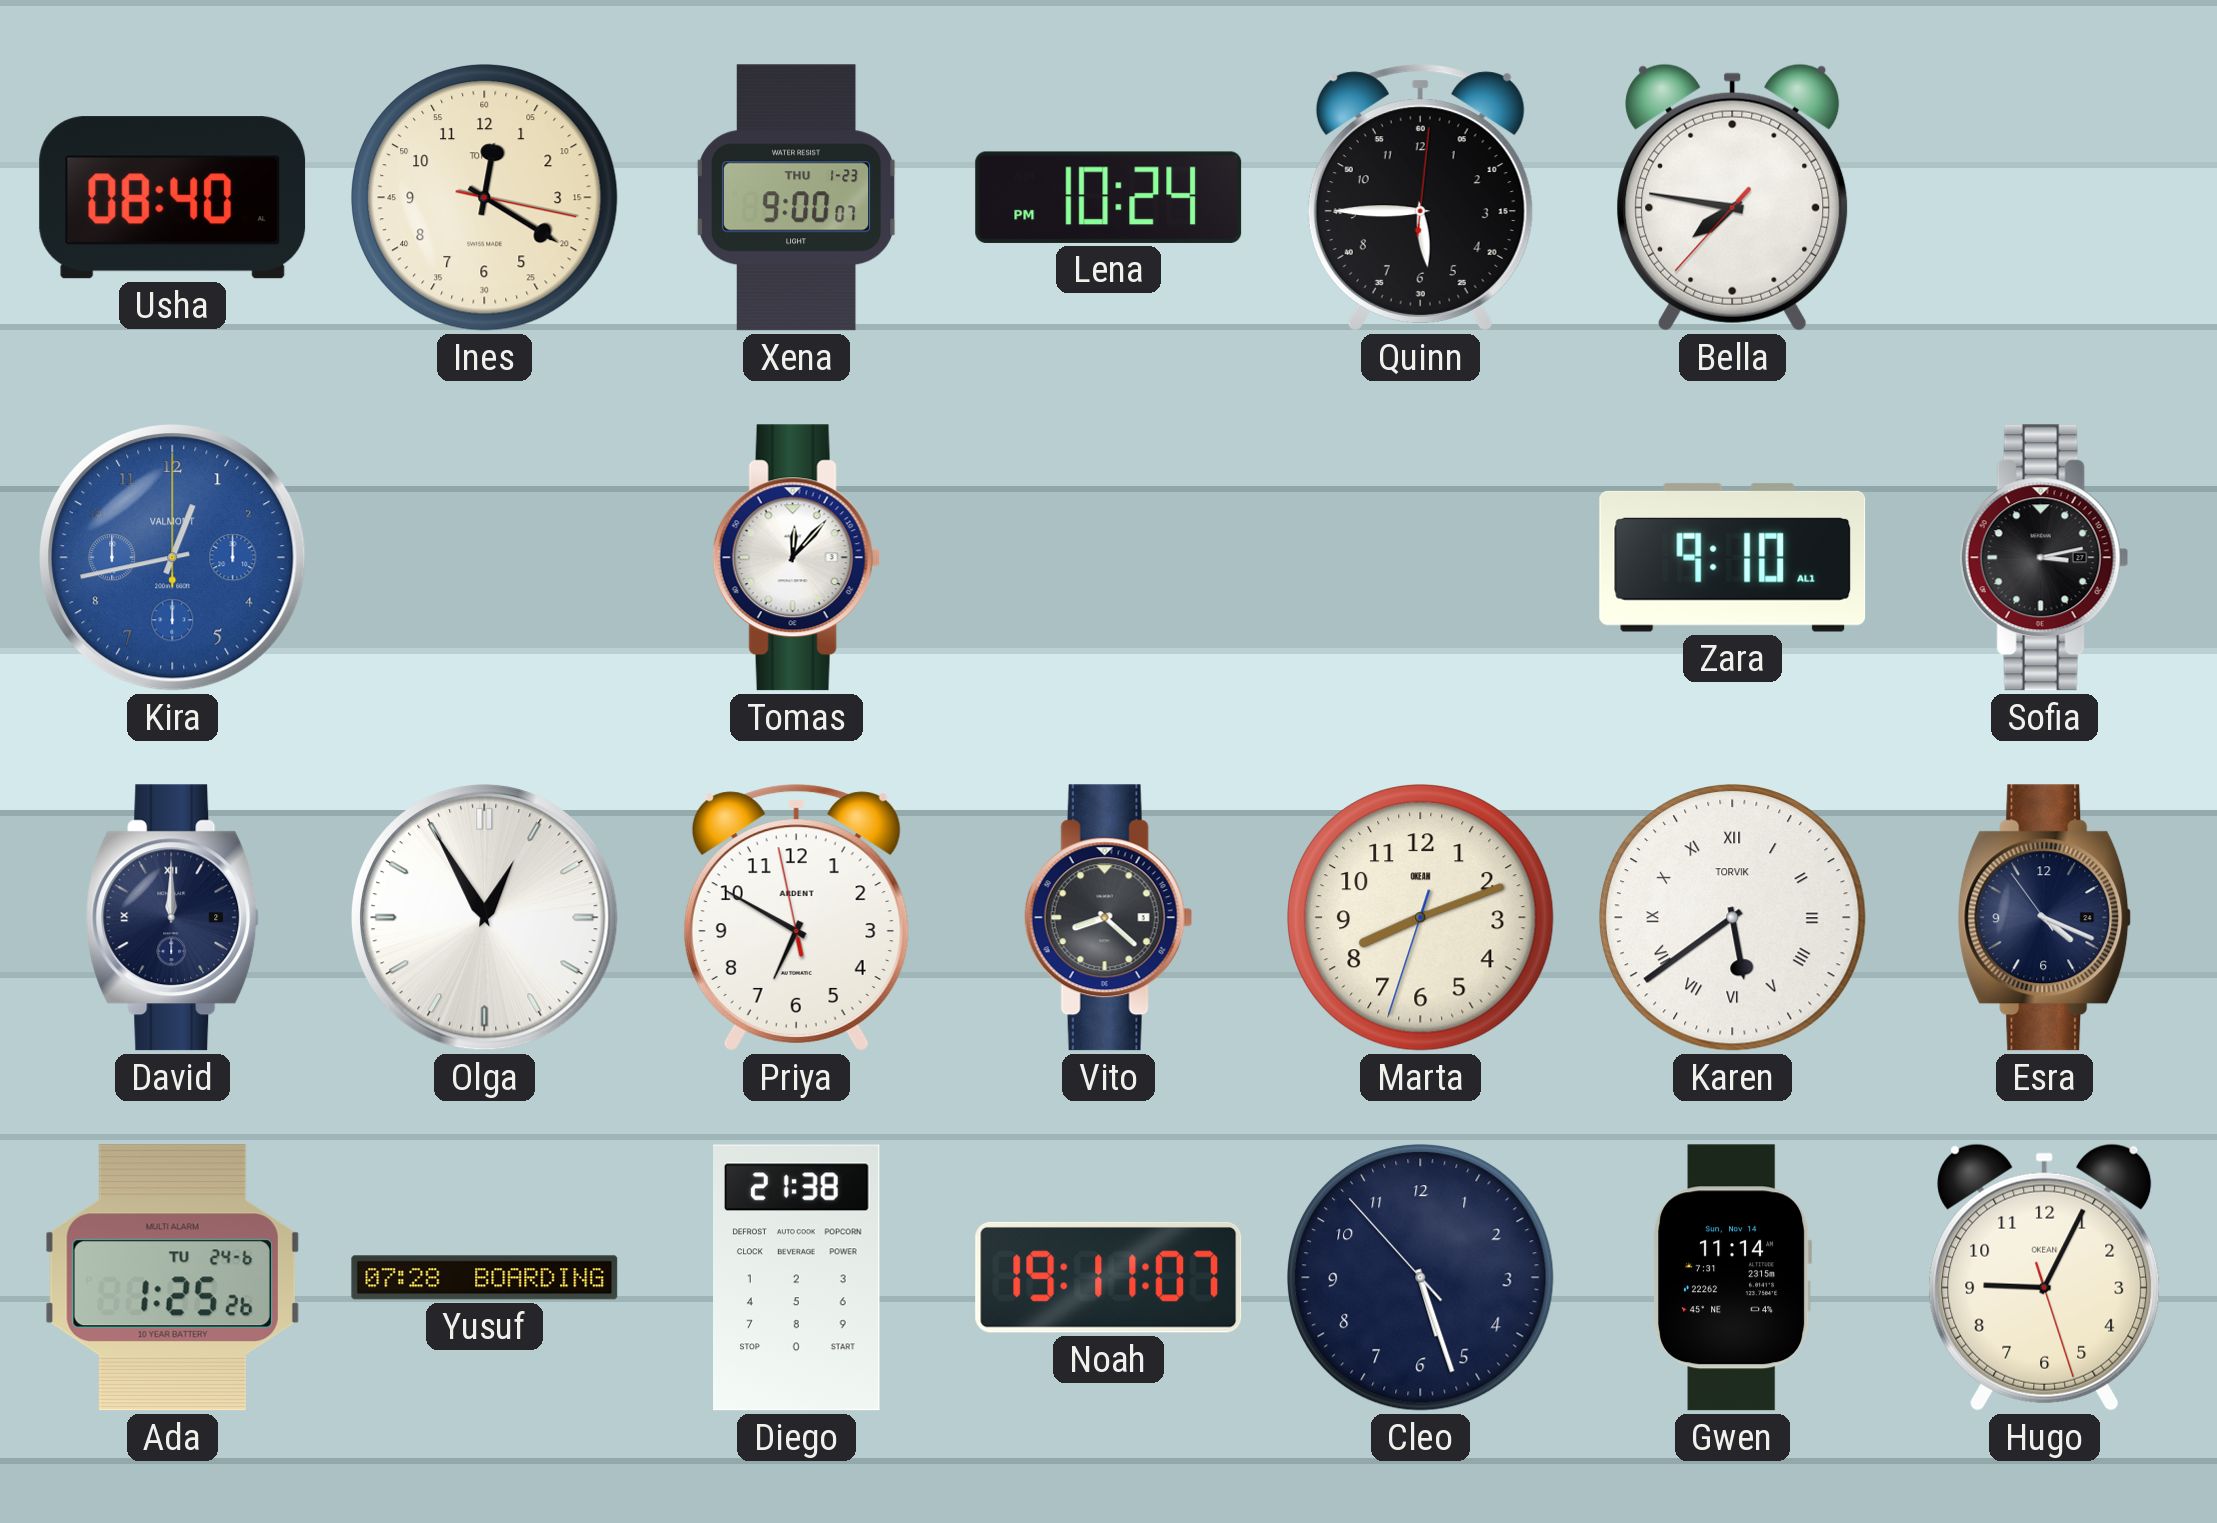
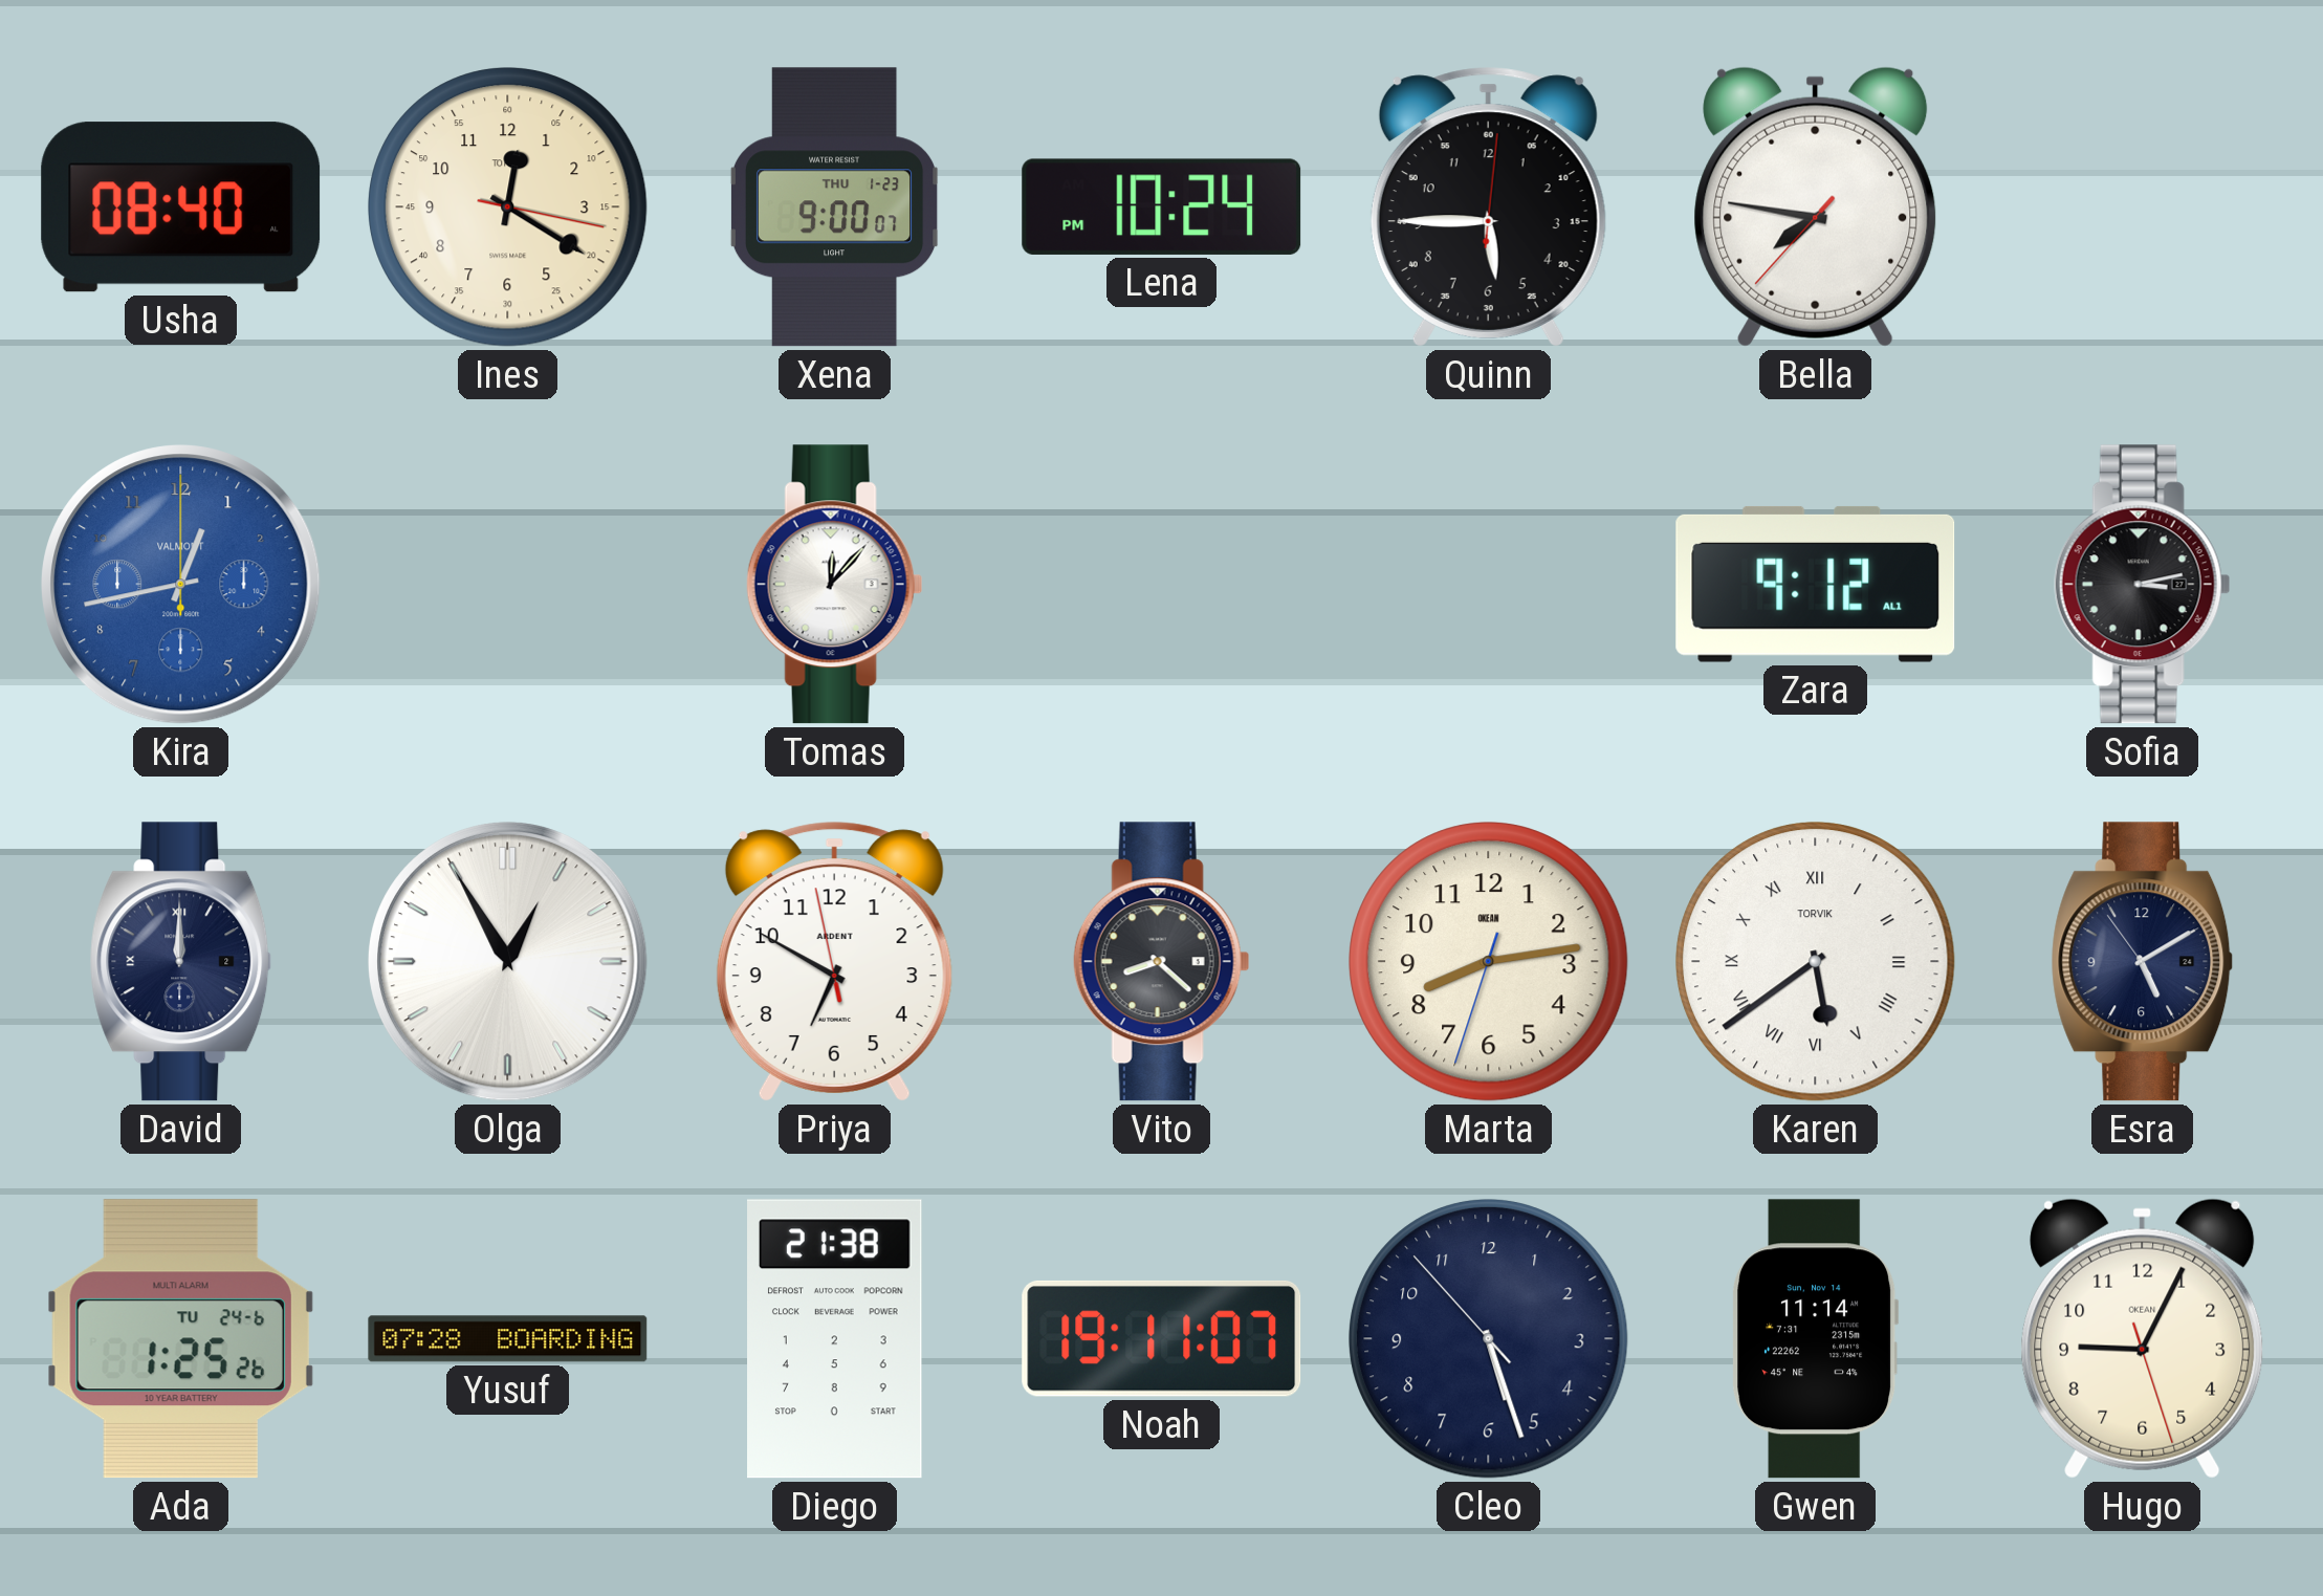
Zara: 9:10 -> 9:12
Marta: 8:11 -> 8:13
Esra: 4:18 -> 5:09
